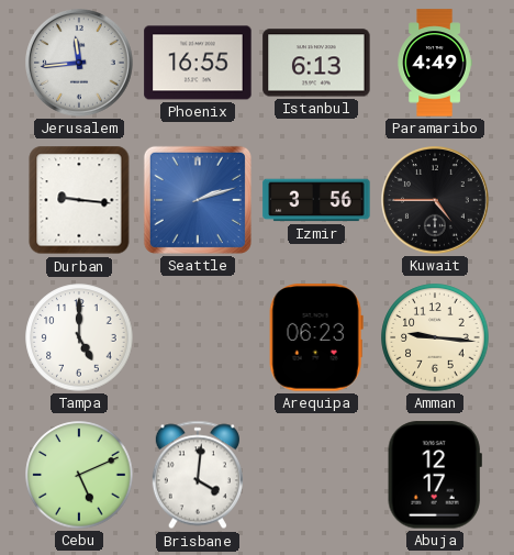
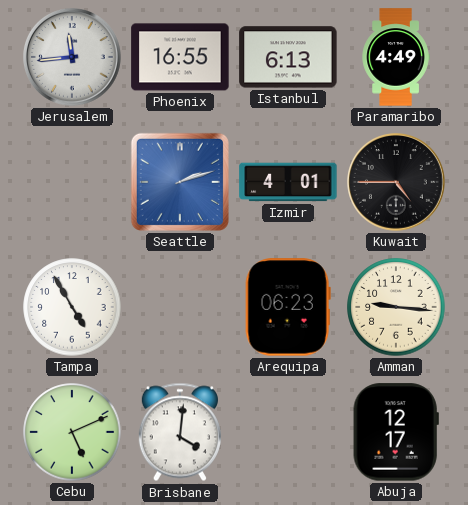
Durban: 9:16 -> none
Izmir: 3:56 -> 4:01
Tampa: 5:00 -> 4:55
